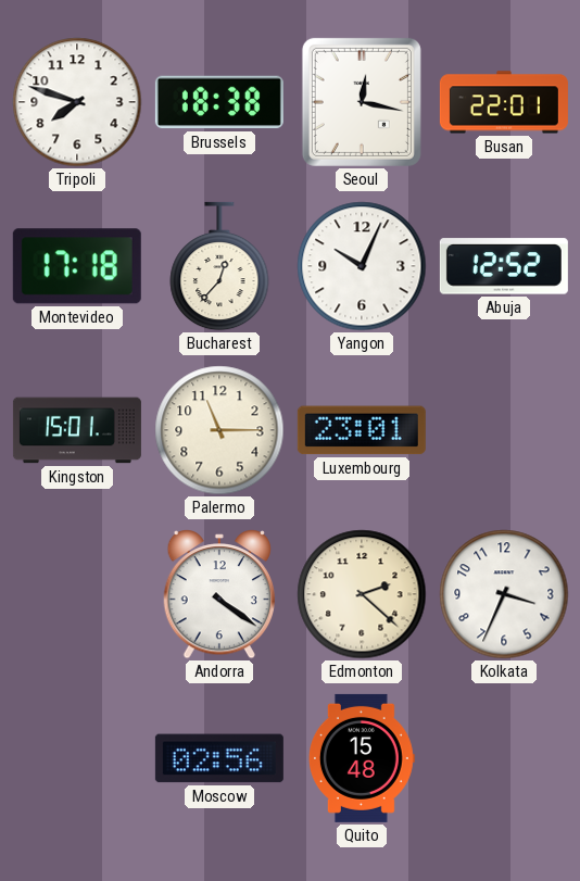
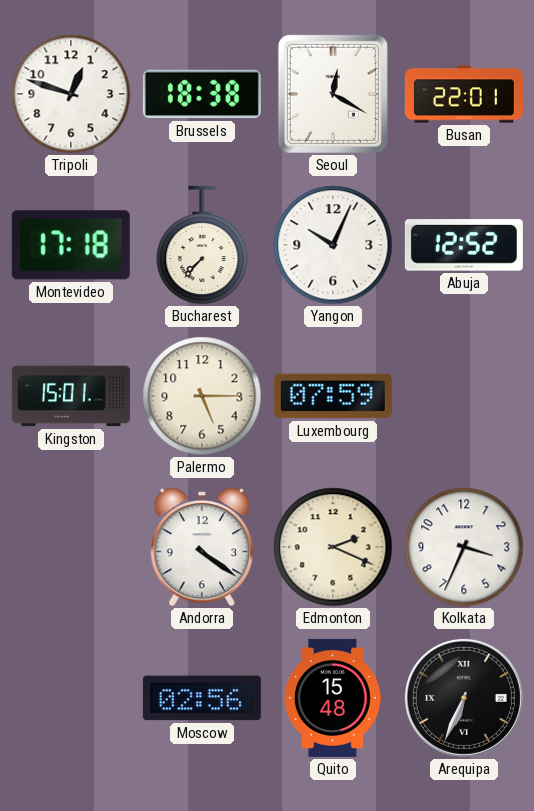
Tripoli: 7:48 -> 12:48
Seoul: 12:17 -> 12:20
Bucharest: 12:37 -> 7:37
Palermo: 11:15 -> 5:15
Luxembourg: 23:01 -> 07:59
Edmonton: 2:22 -> 2:19
Arequipa: none -> 6:34
